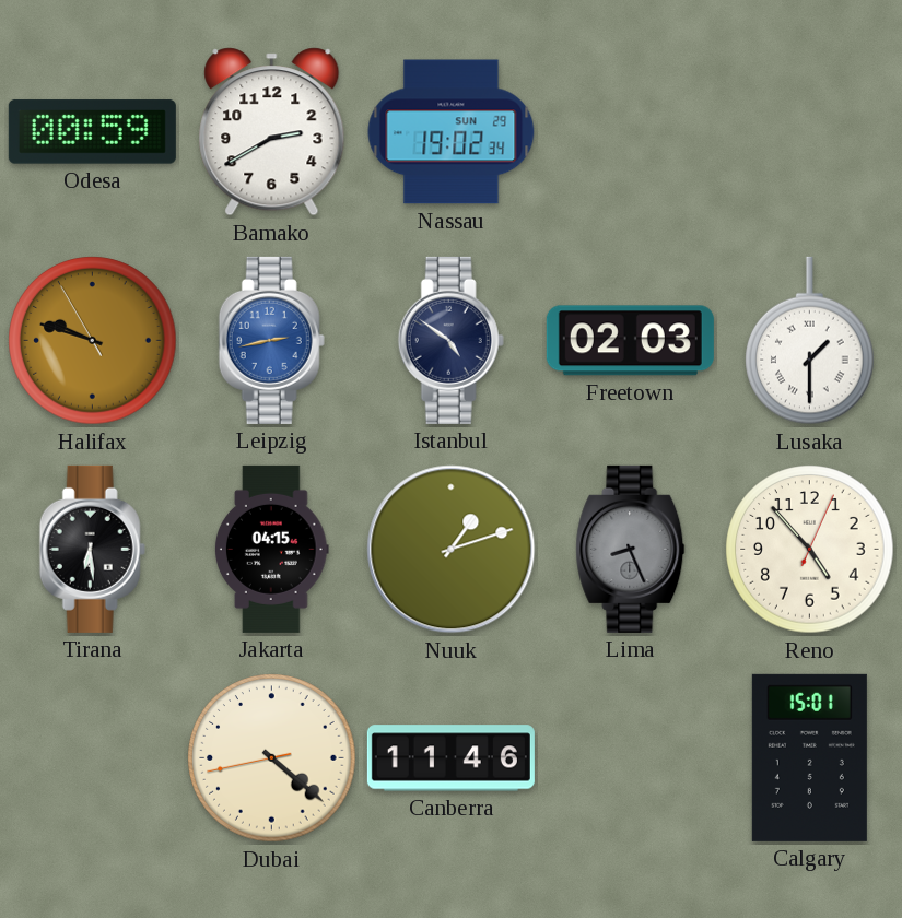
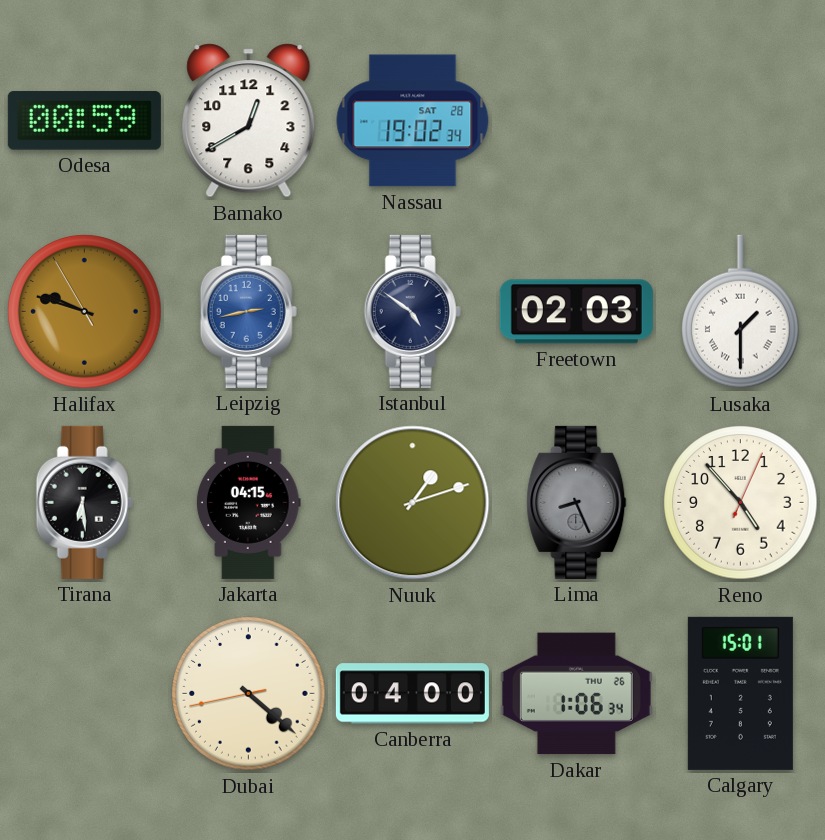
Bamako: 2:40 -> 12:40
Nassau date: SUN 29 -> SAT 28
Canberra: 11:46 -> 04:00
Dakar: none -> 1:06
